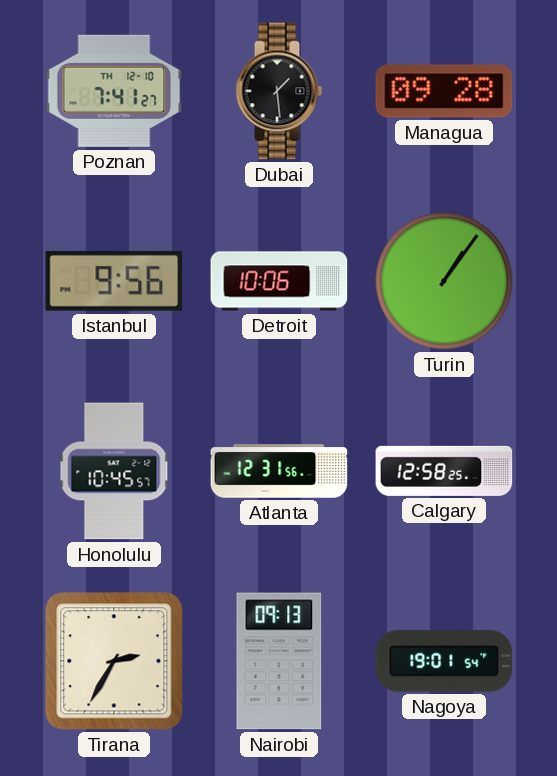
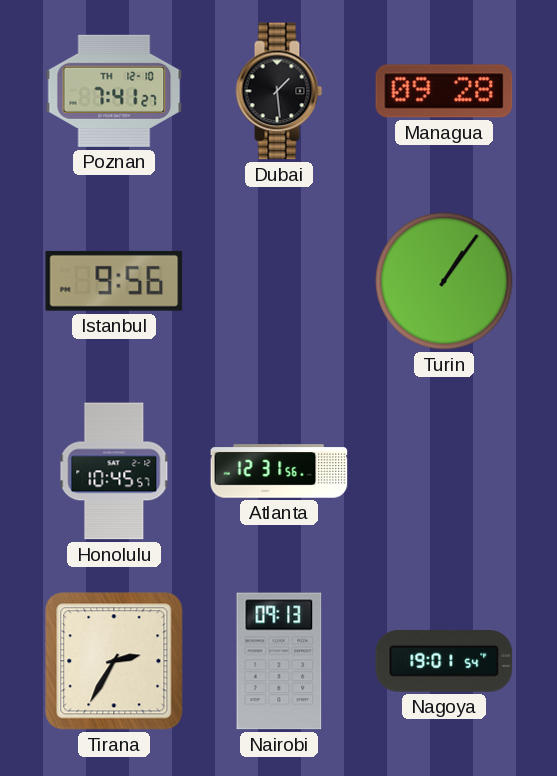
Detroit: 10:06 -> none
Calgary: 12:58 -> none
